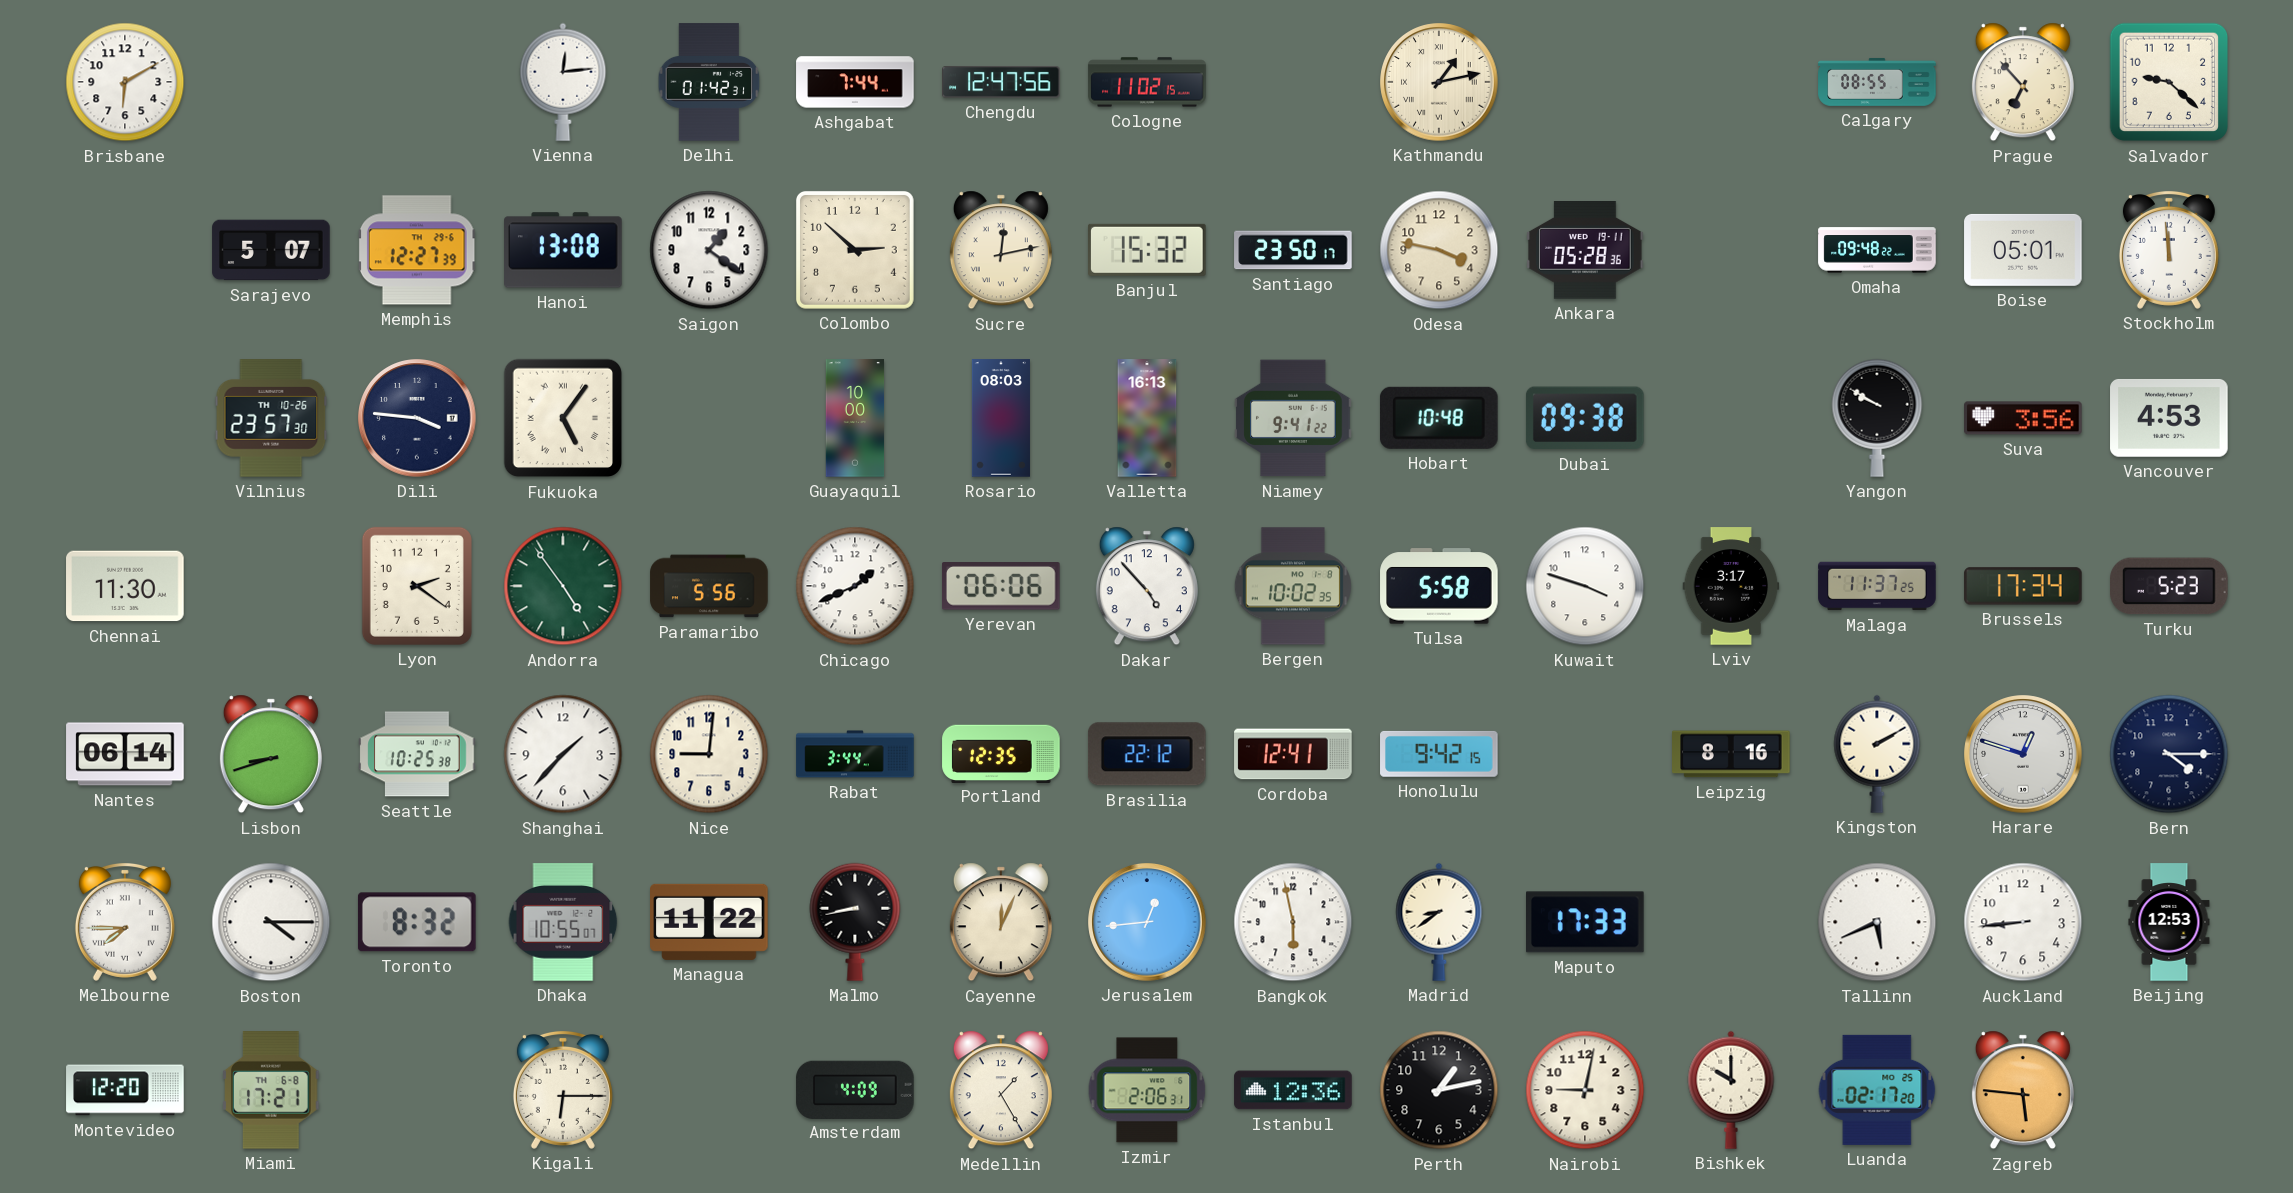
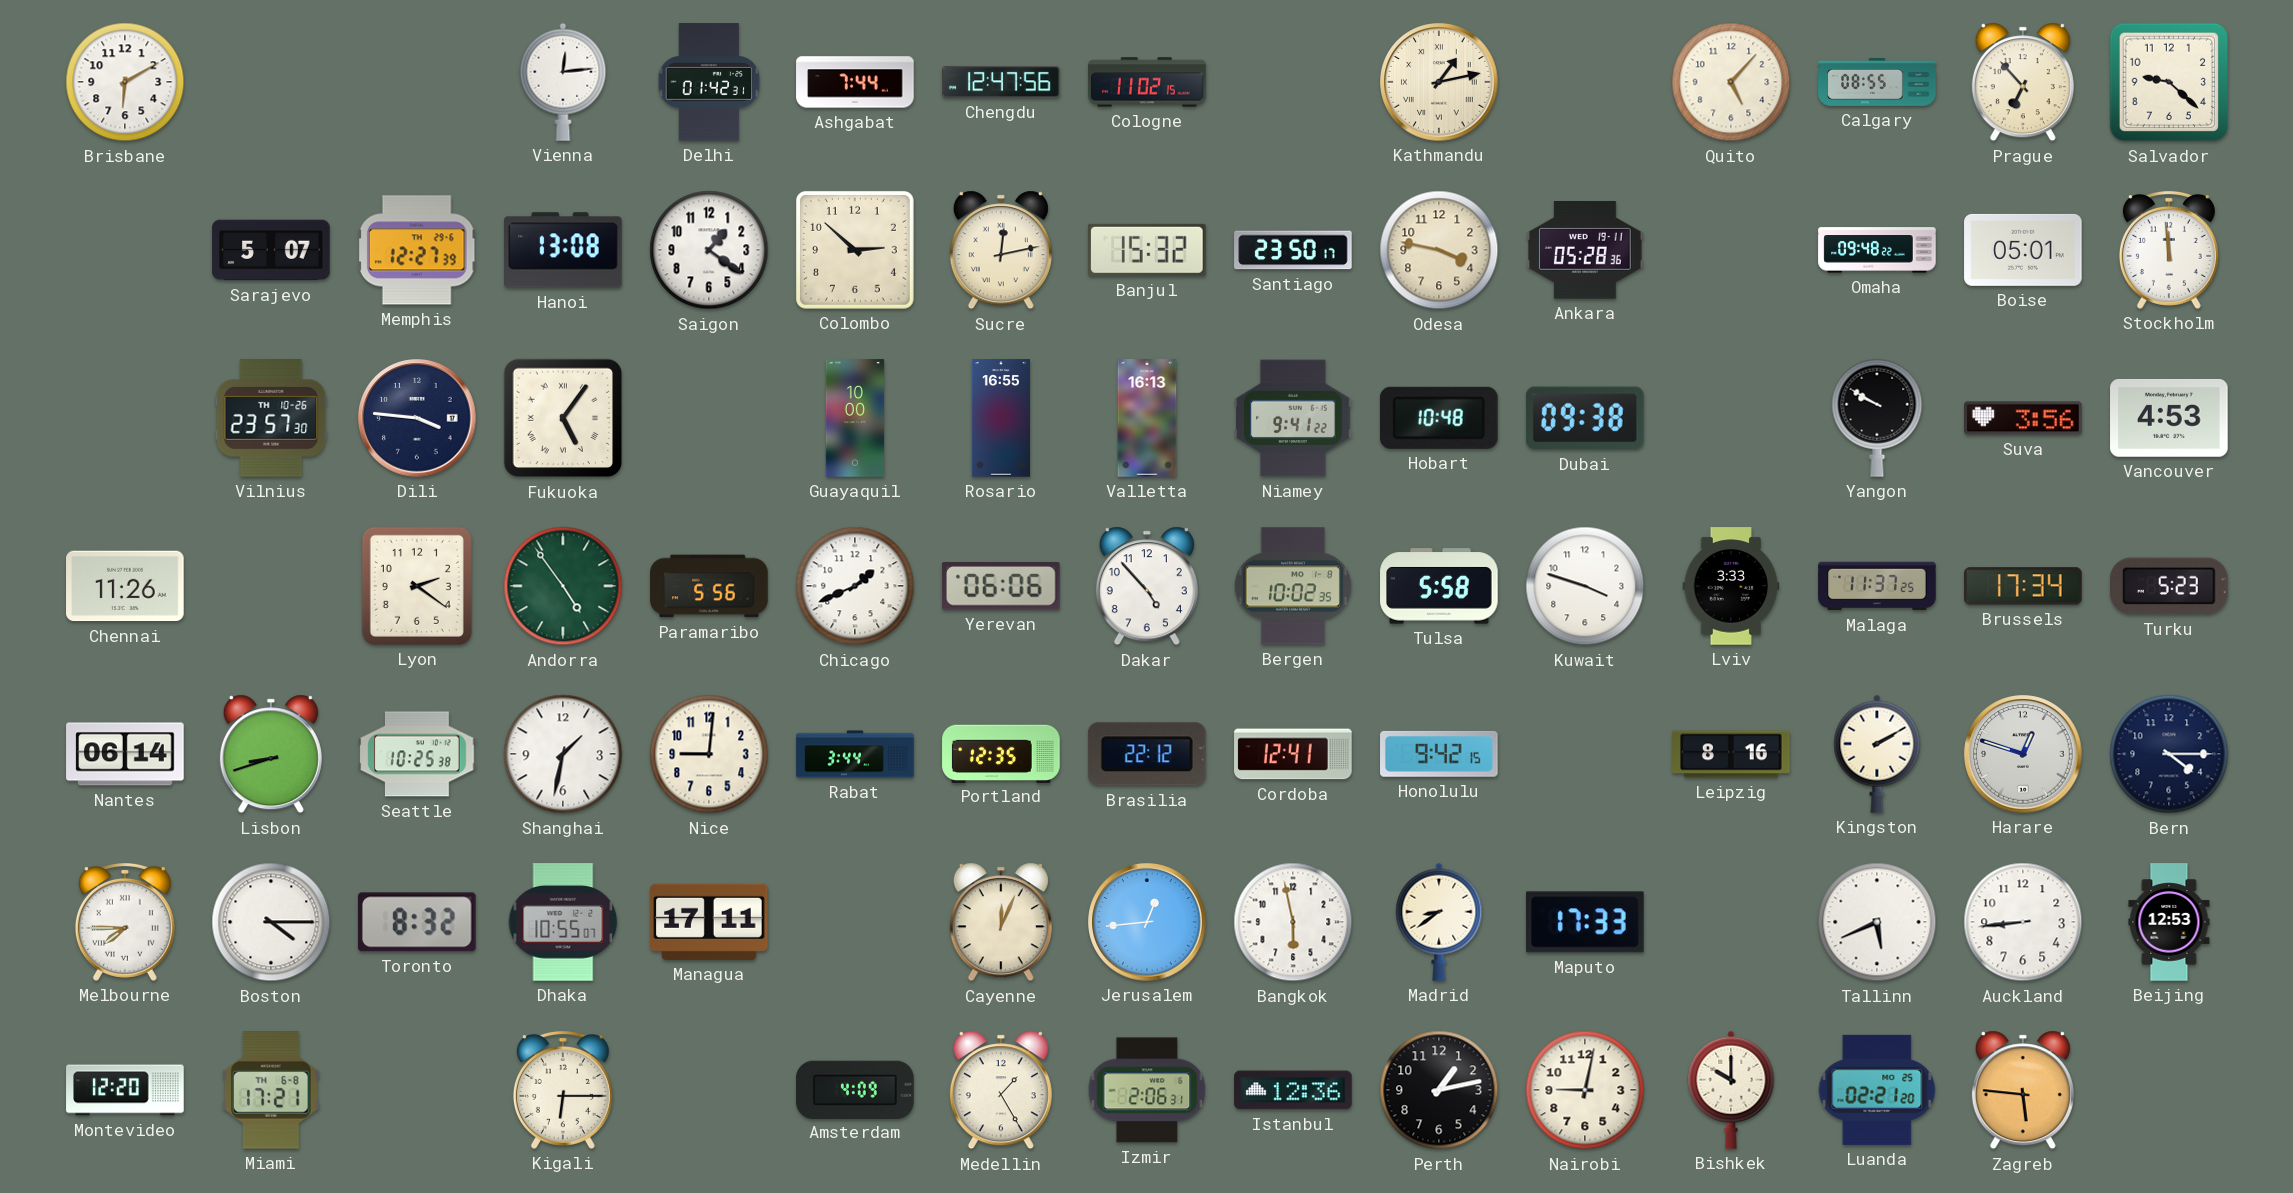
Quito: none -> 5:07
Rosario: 08:03 -> 16:55
Chennai: 11:30 -> 11:26
Lviv: 3:17 -> 3:33
Shanghai: 1:37 -> 1:32
Managua: 11:22 -> 17:11
Malmo: 8:43 -> none
Luanda: 02:17 -> 02:21
